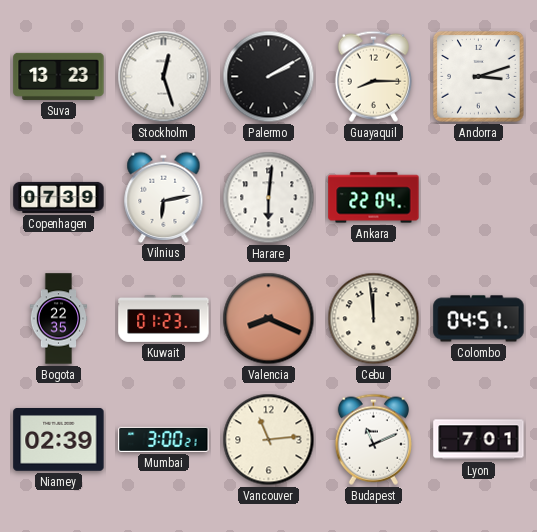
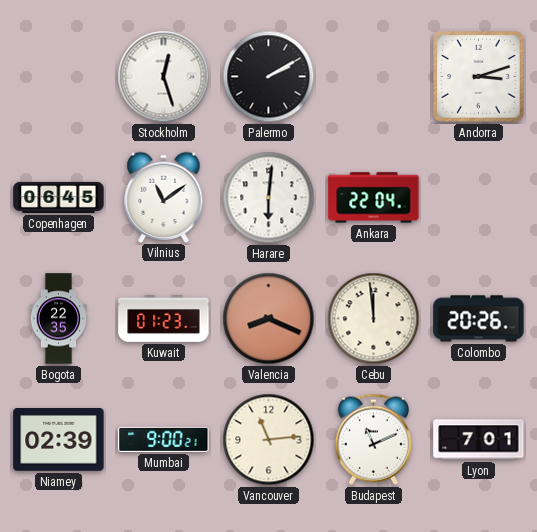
Suva: 13:23 -> none
Guayaquil: 8:15 -> none
Copenhagen: 07:39 -> 06:45
Vilnius: 6:13 -> 11:09
Colombo: 04:51 -> 20:26
Mumbai: 3:00 -> 9:00
